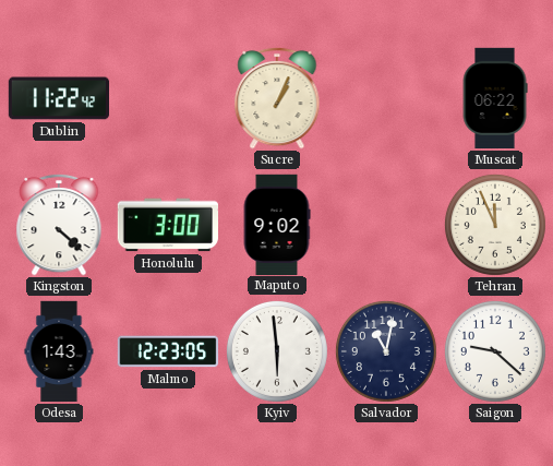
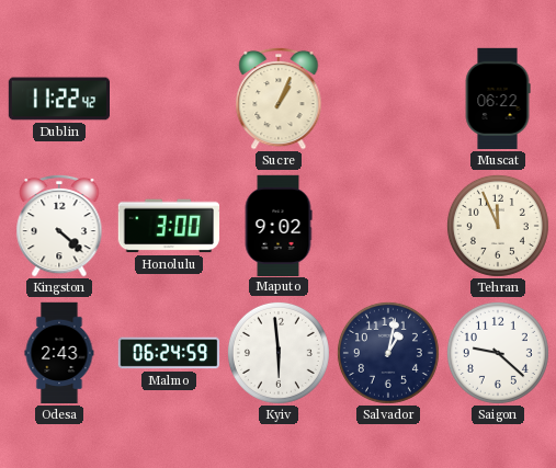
Odesa: 1:43 -> 2:43
Malmo: 12:23 -> 06:24
Salvador: 11:02 -> 1:02
